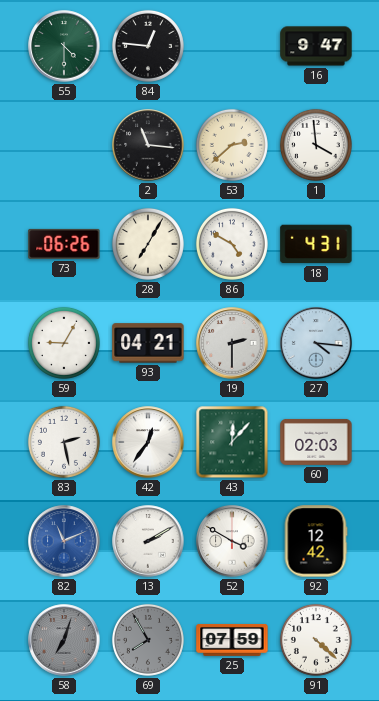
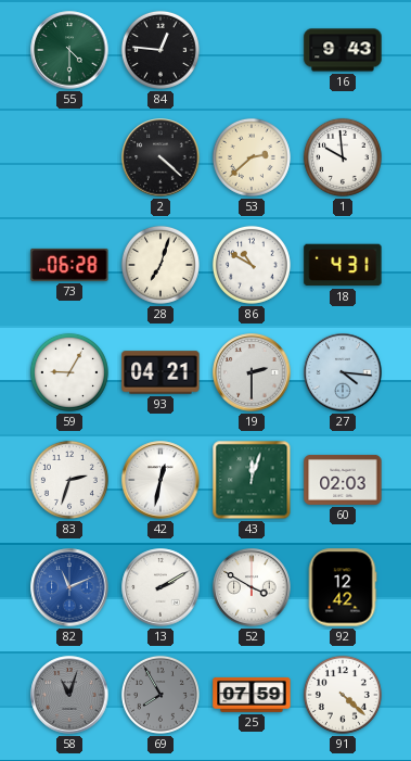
16: 9:47 -> 9:43
2: 11:16 -> 4:22
1: 3:59 -> 9:59
73: 06:26 -> 06:28
28: 7:05 -> 7:03
86: 4:50 -> 10:50
83: 2:28 -> 2:33
42: 12:36 -> 12:32
43: 12:07 -> 12:03
58: 7:03 -> 11:03
